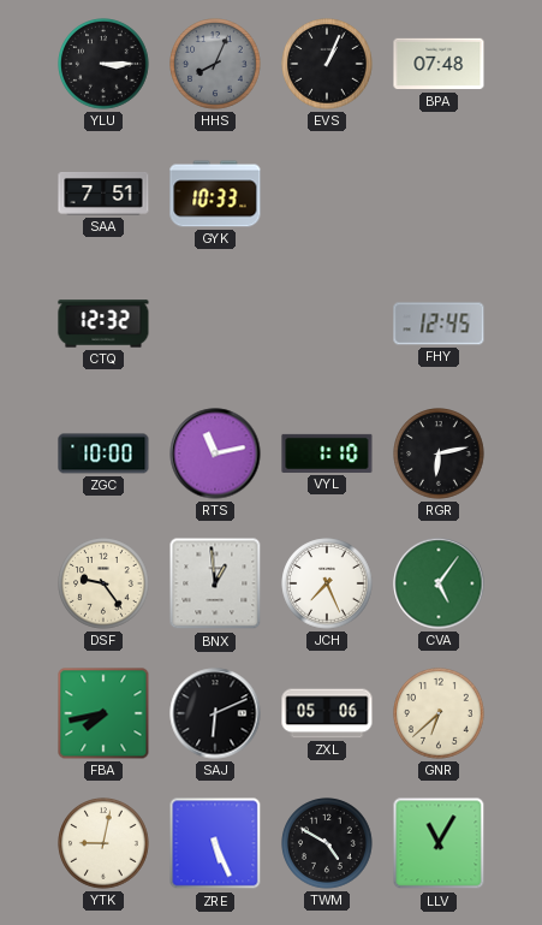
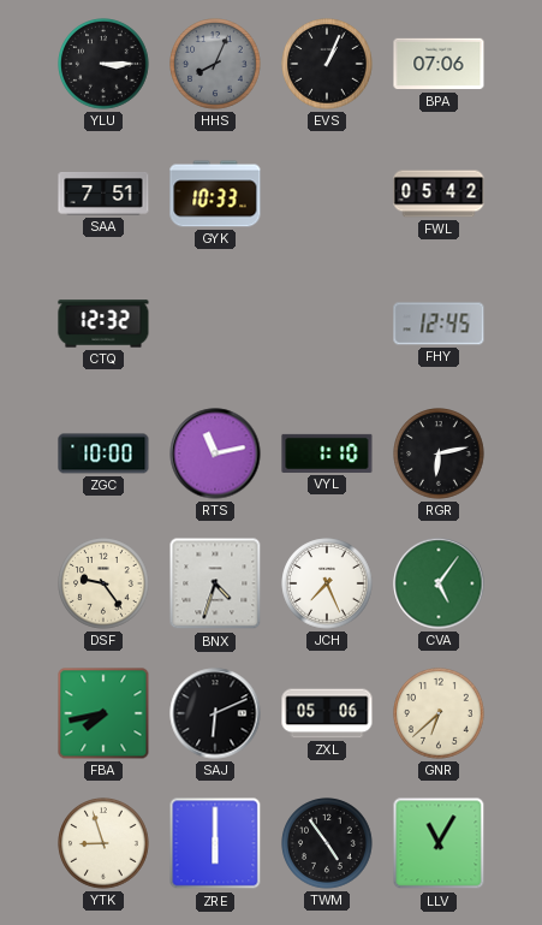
BPA: 07:48 -> 07:06
FWL: none -> 05:42
BNX: 12:59 -> 4:33
YTK: 9:02 -> 8:57
ZRE: 5:26 -> 6:00
TWM: 4:50 -> 4:54
